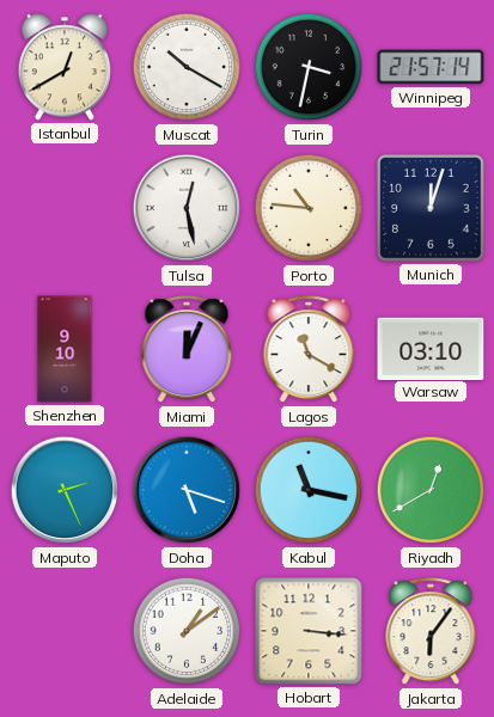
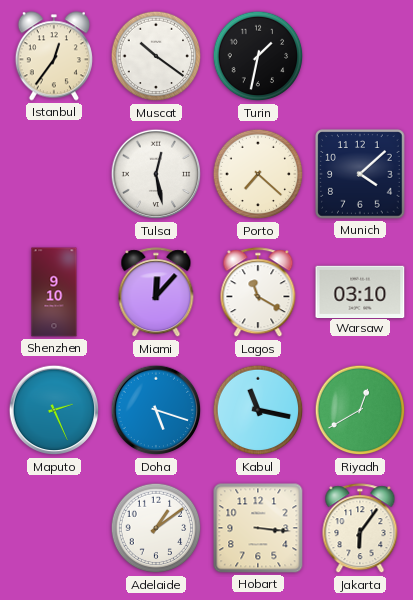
Istanbul: 12:40 -> 12:36
Muscat: 10:20 -> 10:21
Turin: 3:32 -> 1:32
Winnipeg: 21:57 -> none
Porto: 10:46 -> 7:22
Munich: 12:03 -> 4:08
Miami: 12:04 -> 12:07
